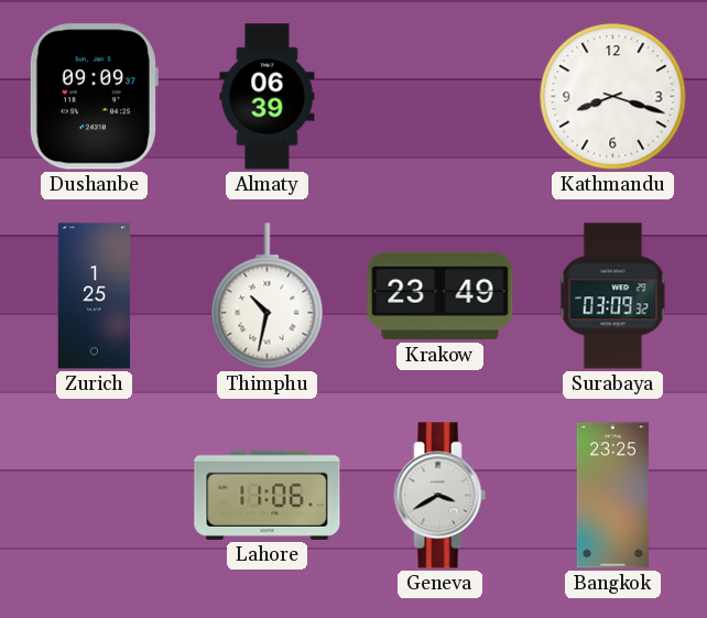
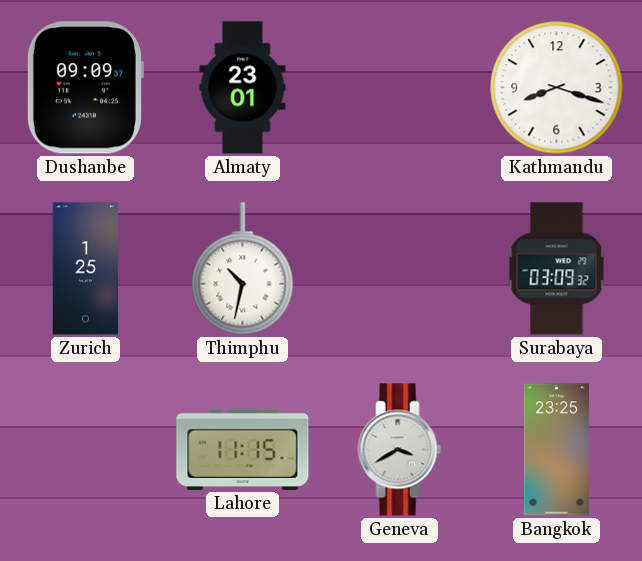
Almaty: 06:39 -> 23:01
Krakow: 23:49 -> none
Lahore: 11:06 -> 11:15
